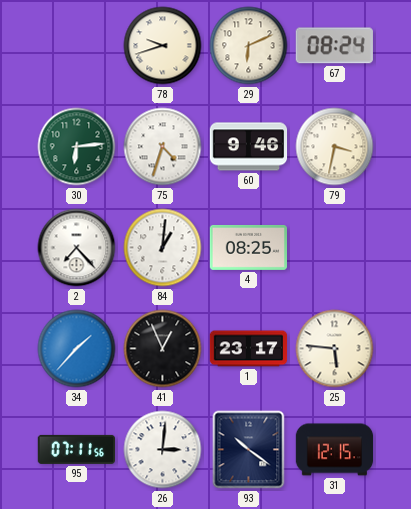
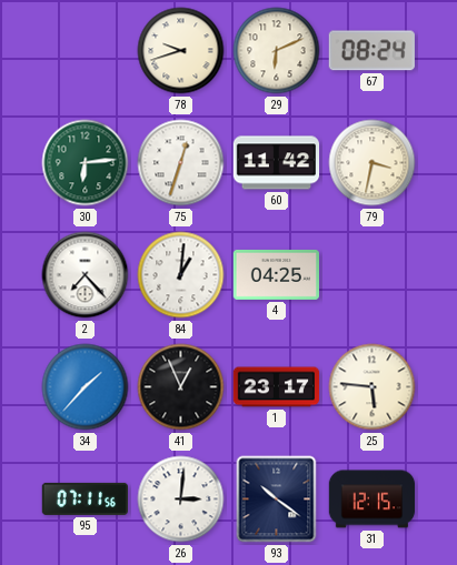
75: 4:33 -> 12:33
60: 9:46 -> 11:42
4: 08:25 -> 04:25
